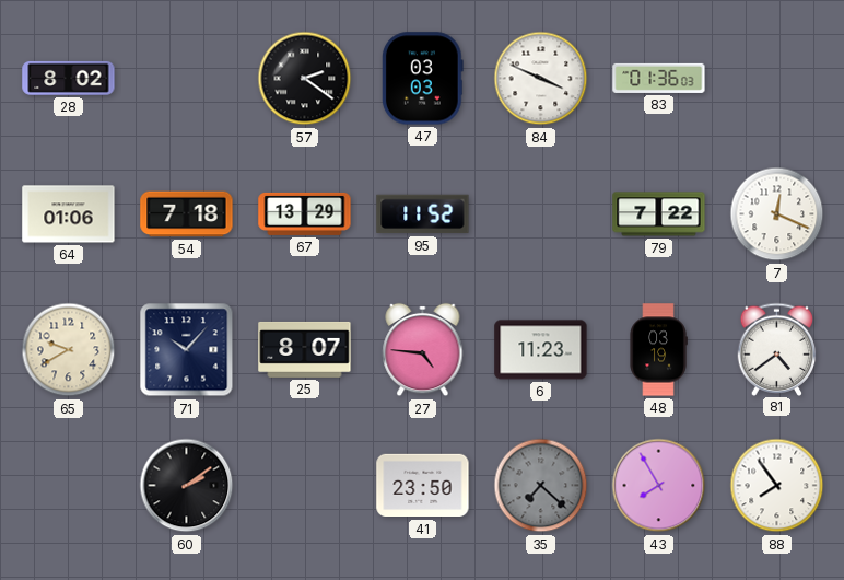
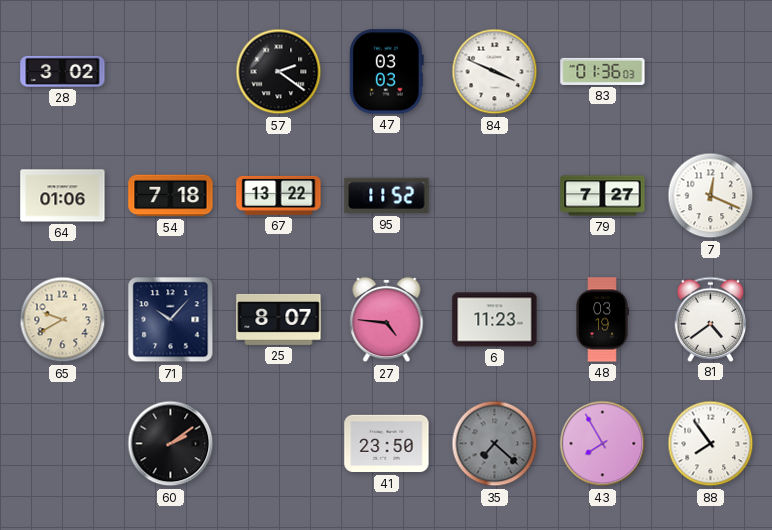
28: 8:02 -> 3:02
67: 13:29 -> 13:22
79: 7:22 -> 7:27
